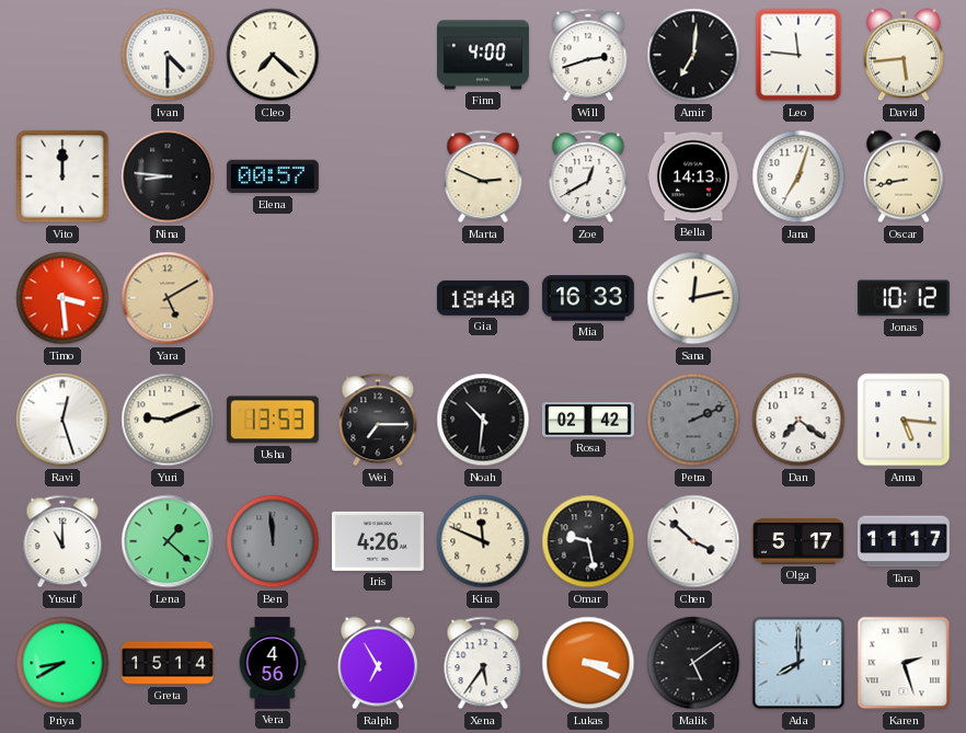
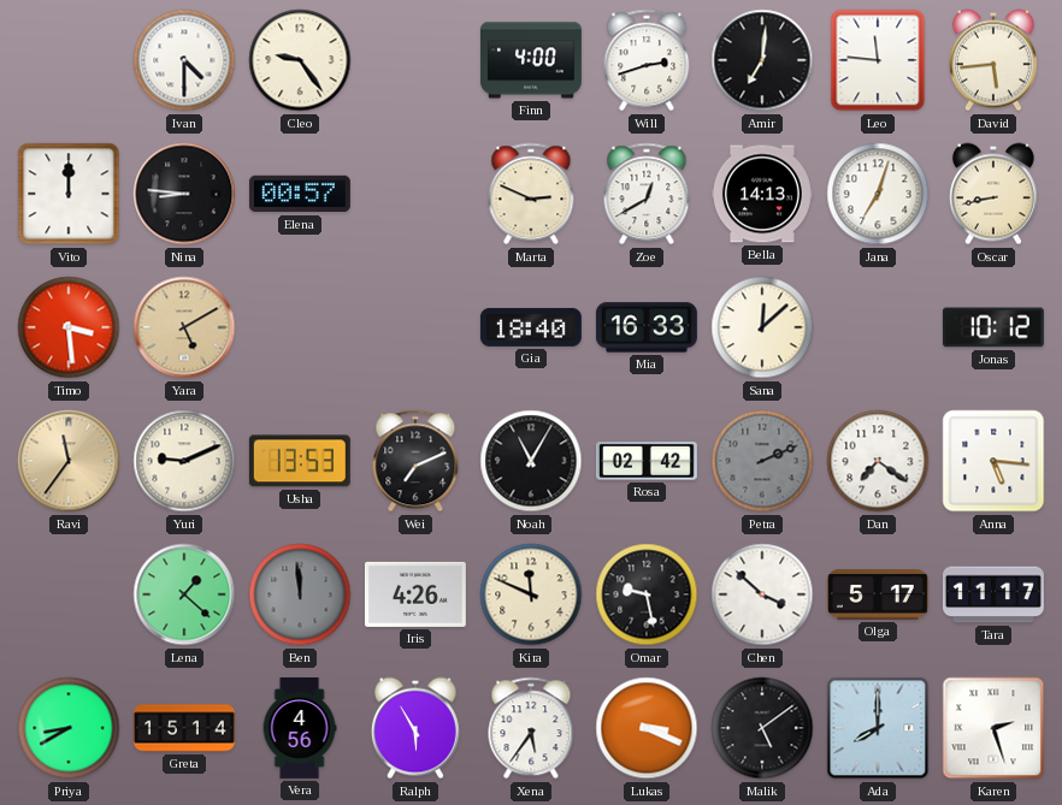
Cleo: 7:22 -> 9:24
Sana: 12:13 -> 12:08
Ravi: 12:27 -> 11:36
Ravi dial: white -> champagne
Wei: 7:15 -> 7:11
Noah: 10:31 -> 11:05
Yusuf: 11:00 -> none
Ralph: 6:55 -> 5:55
